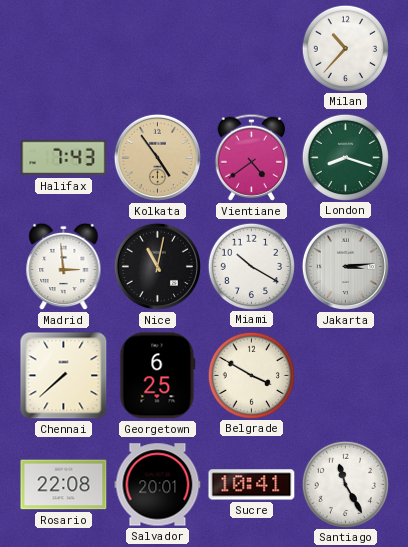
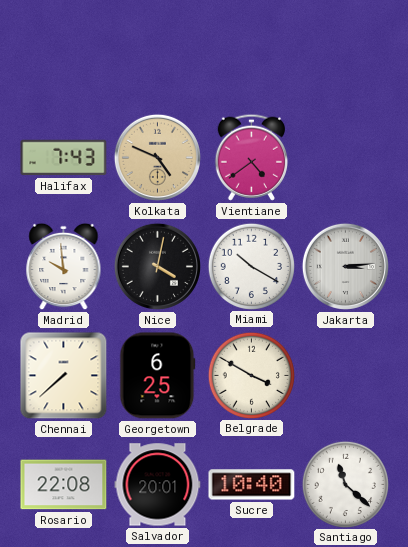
Milan: 10:37 -> none
Kolkata: 4:54 -> 4:49
London: 8:18 -> none
Madrid: 2:59 -> 9:59
Nice: 11:02 -> 4:02
Sucre: 10:41 -> 10:40
Santiago: 11:25 -> 11:22
